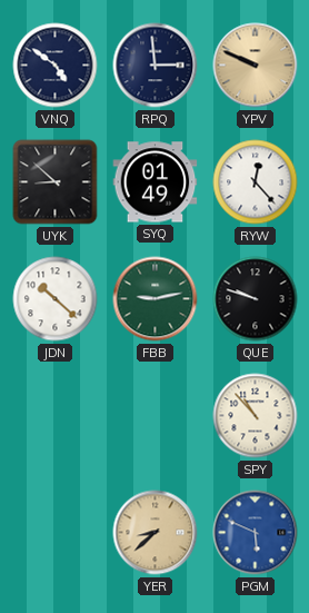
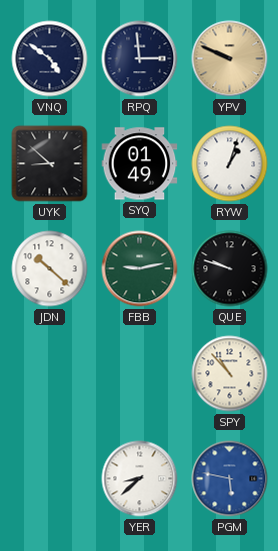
RYW: 12:23 -> 1:03
YER dial: champagne -> white
PGM: 5:49 -> 5:47
